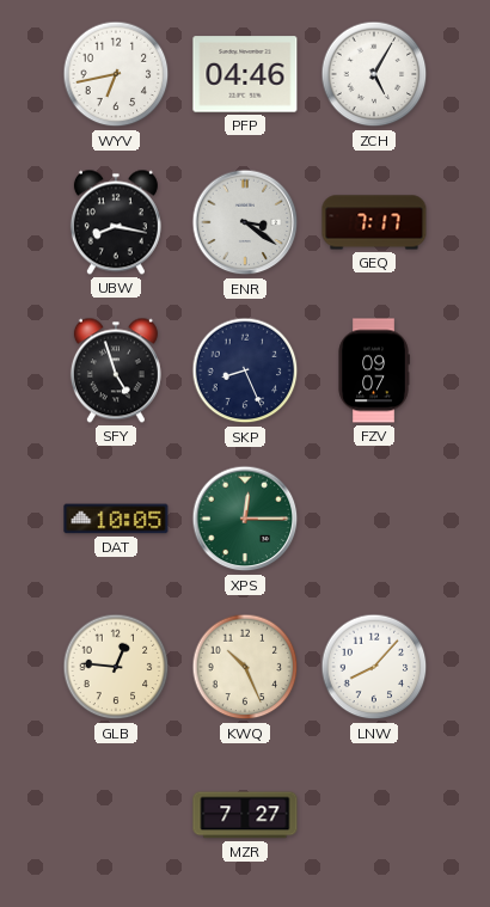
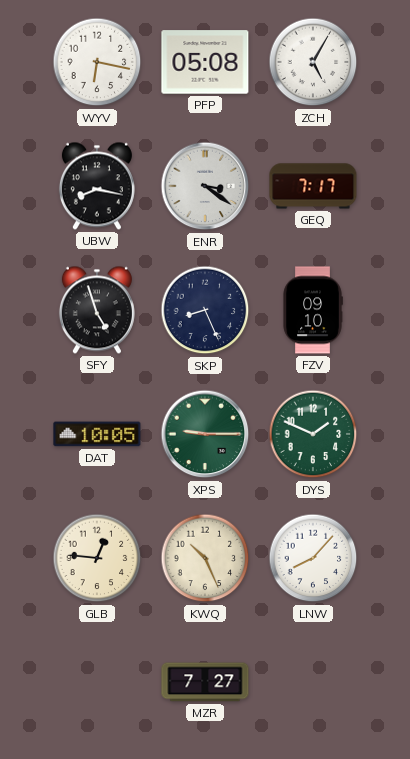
WYV: 6:43 -> 6:17
PFP: 04:46 -> 05:08
FZV: 09:07 -> 09:10
XPS: 12:15 -> 9:15
DYS: none -> 1:49
